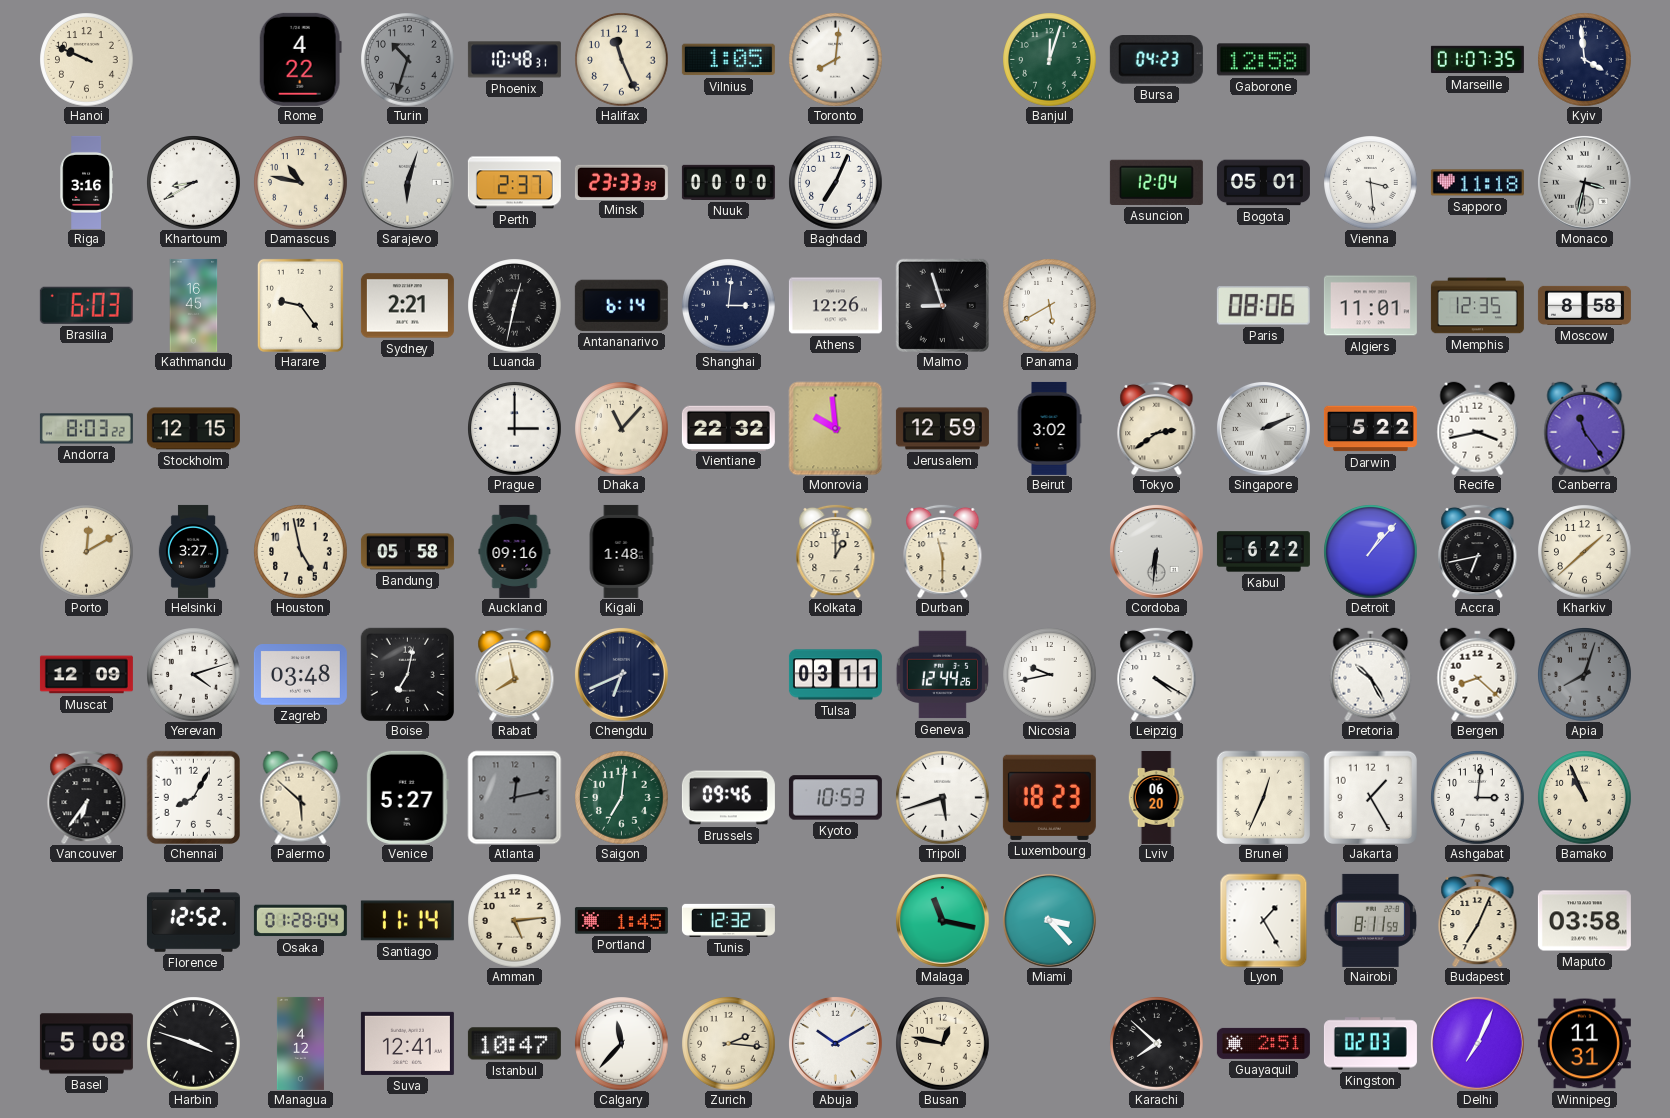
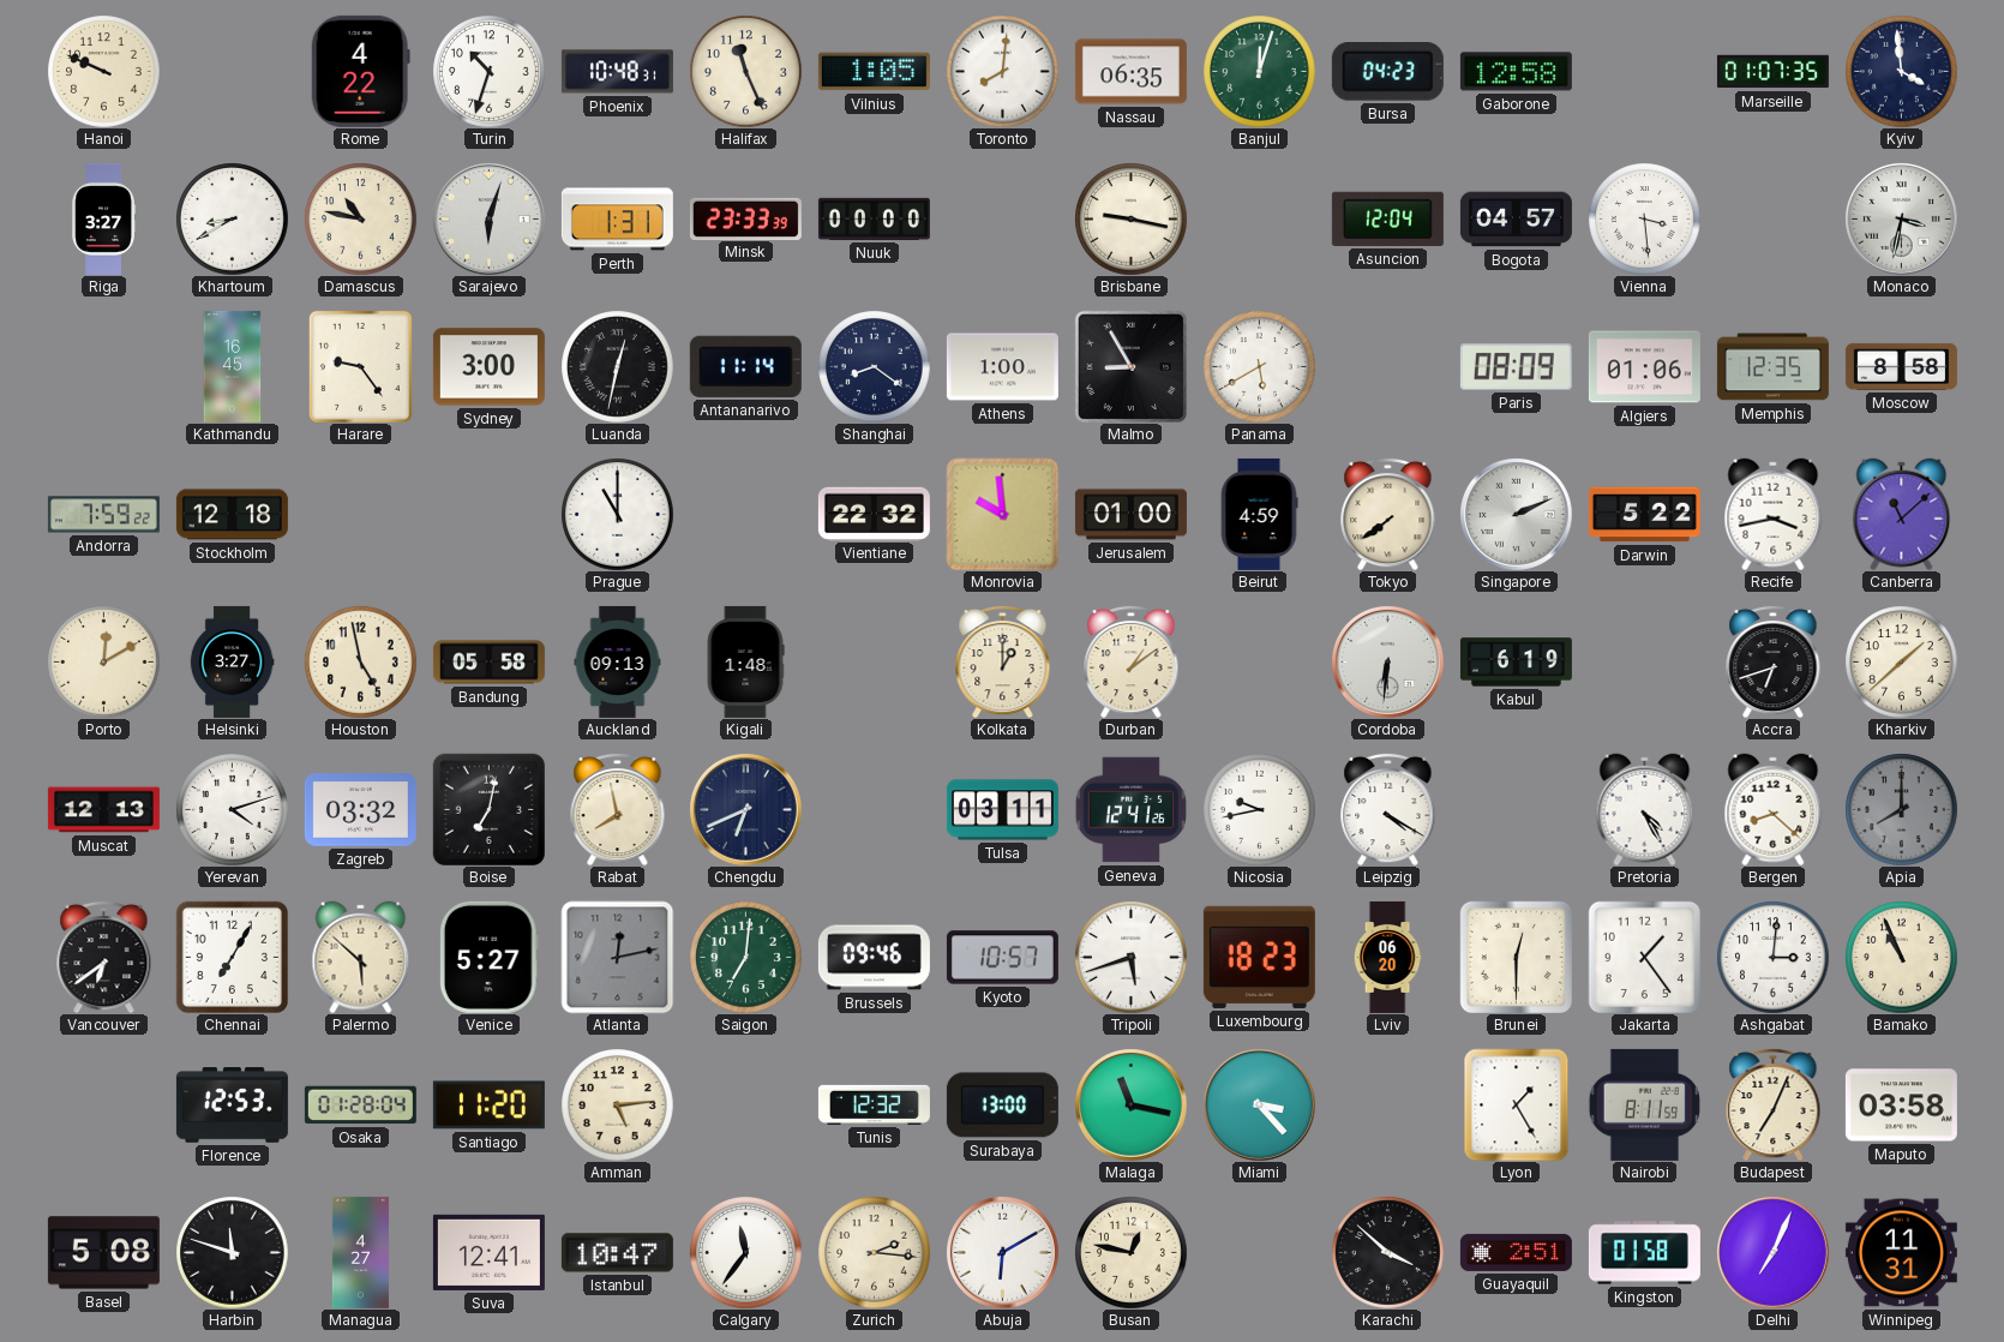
Turin dial: grey -> white
Nassau: none -> 06:35
Riga: 3:16 -> 3:27
Perth: 2:37 -> 1:31
Baghdad: 7:04 -> none
Brisbane: none -> 9:17
Bogota: 05:01 -> 04:57
Sapporo: 11:18 -> none
Brasilia: 6:03 -> none
Sydney: 2:21 -> 3:00
Antananarivo: 6:14 -> 11:14
Shanghai: 3:01 -> 8:21
Athens: 12:26 -> 1:00
Malmo: 8:57 -> 8:55
Paris: 08:06 -> 08:09
Algiers: 11:01 -> 01:06
Andorra: 8:03 -> 7:59
Stockholm: 12:15 -> 12:18
Prague: 3:00 -> 11:00
Dhaka: 11:07 -> none
Jerusalem: 12:59 -> 01:00
Beirut: 3:02 -> 4:59
Tokyo: 2:39 -> 7:39
Canberra: 11:24 -> 11:08
Auckland: 09:16 -> 09:13
Durban: 11:30 -> 1:09
Kabul: 6:22 -> 6:19
Detroit: 1:07 -> none
Accra: 6:43 -> 6:42
Muscat: 12:09 -> 12:13
Zagreb: 03:48 -> 03:32
Geneva: 12:44 -> 12:41
Pretoria: 10:25 -> 4:25
Apia: 8:03 -> 8:00
Vancouver: 6:36 -> 6:39
Chennai: 8:05 -> 7:05
Kyoto: 10:53 -> 10:57
Brunei: 12:34 -> 12:30
Jakarta: 1:25 -> 1:24
Florence: 12:52 -> 12:53
Santiago: 11:14 -> 11:20
Portland: 1:45 -> none
Surabaya: none -> 13:00
Harbin: 3:48 -> 11:48
Managua: 4:12 -> 4:27
Calgary: 11:37 -> 11:36
Abuja: 10:10 -> 6:10
Karachi: 7:52 -> 3:52
Kingston: 02:03 -> 01:58
